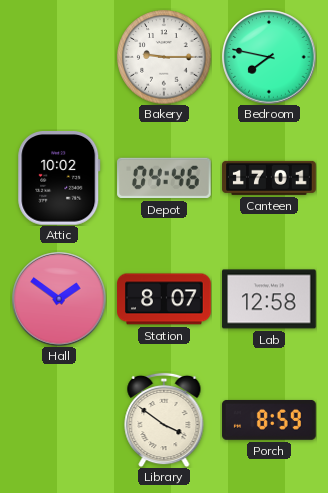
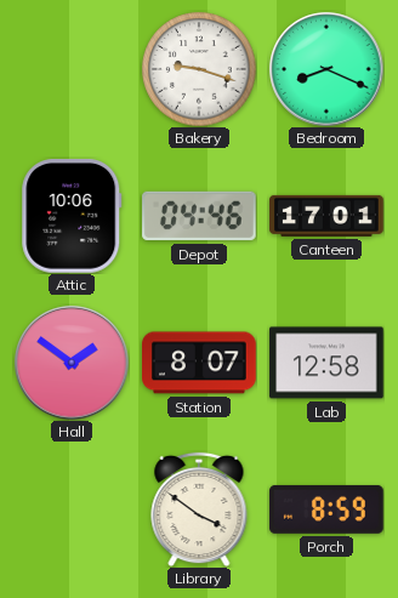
Bakery: 9:15 -> 9:18
Bedroom: 7:47 -> 8:19
Attic: 10:02 -> 10:06
